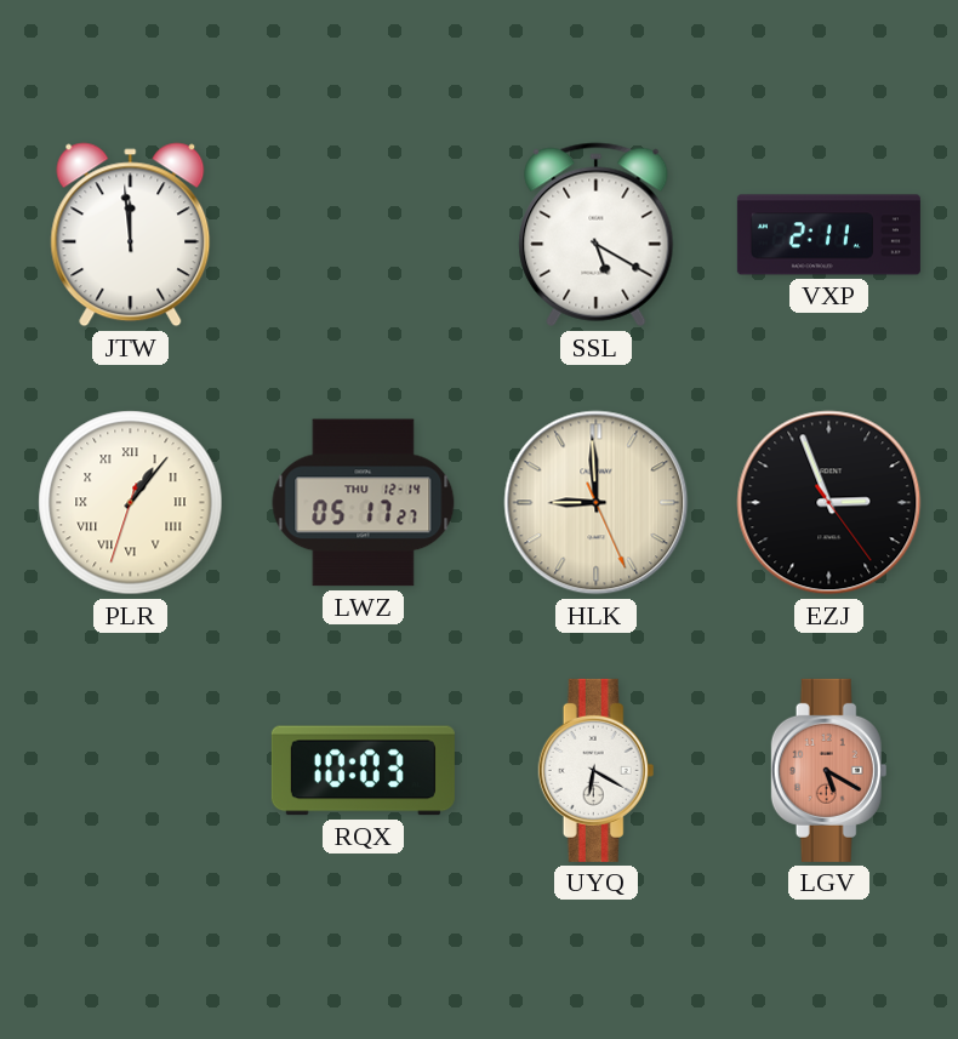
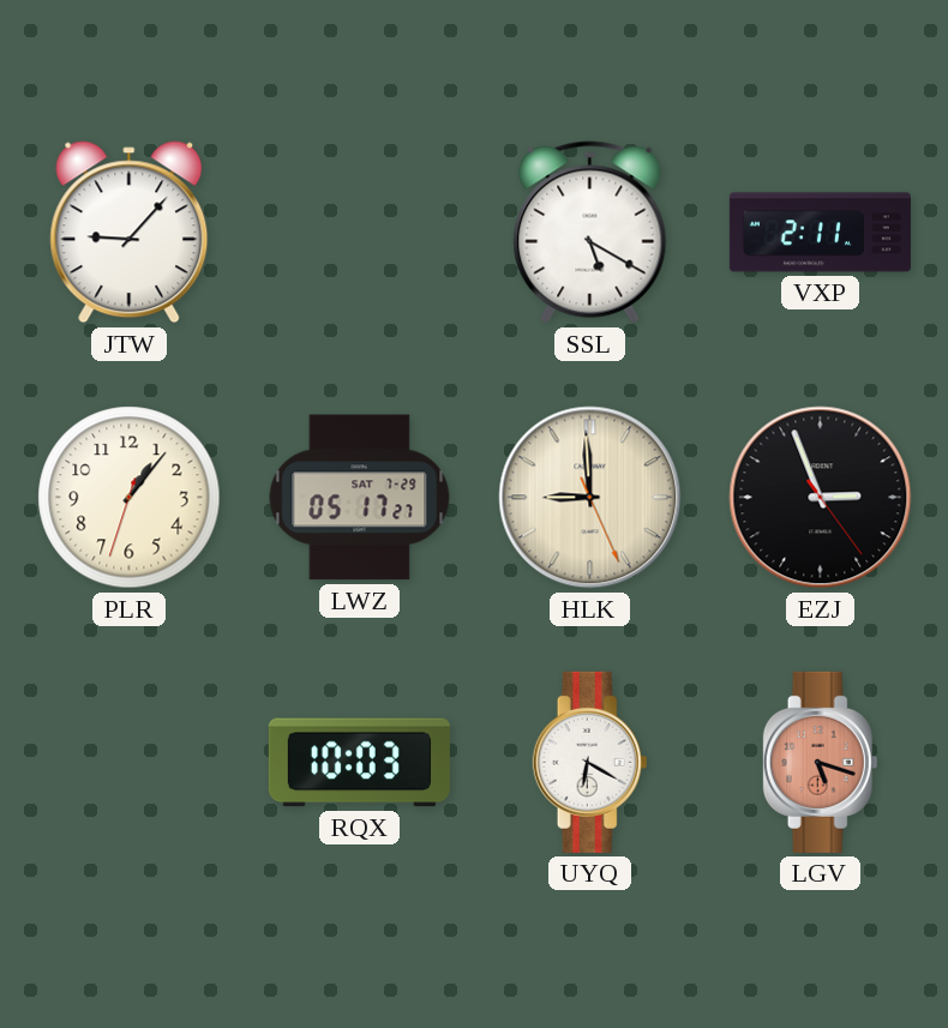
JTW: 11:59 -> 9:07
PLR numerals: Roman -> Arabic
LWZ date: THU 12-14 -> SAT 7-29
LGV: 5:20 -> 5:18
